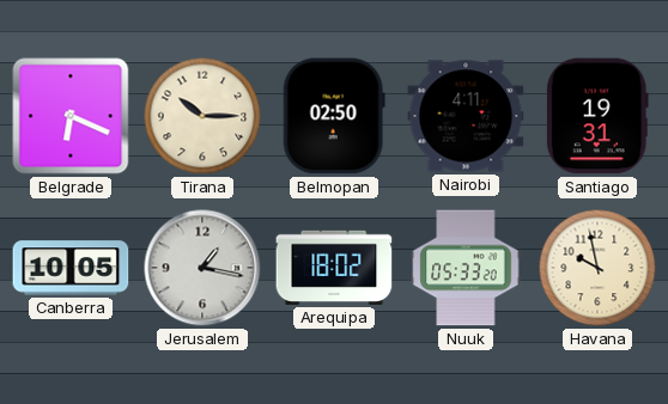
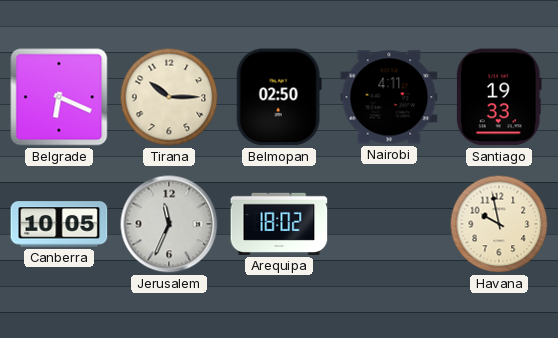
Santiago: 19:31 -> 19:33
Jerusalem: 1:17 -> 11:34
Nuuk: 05:33 -> none
